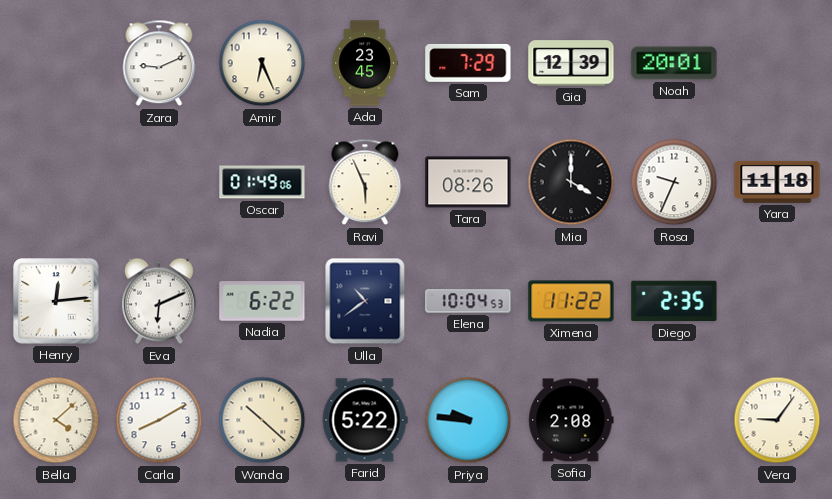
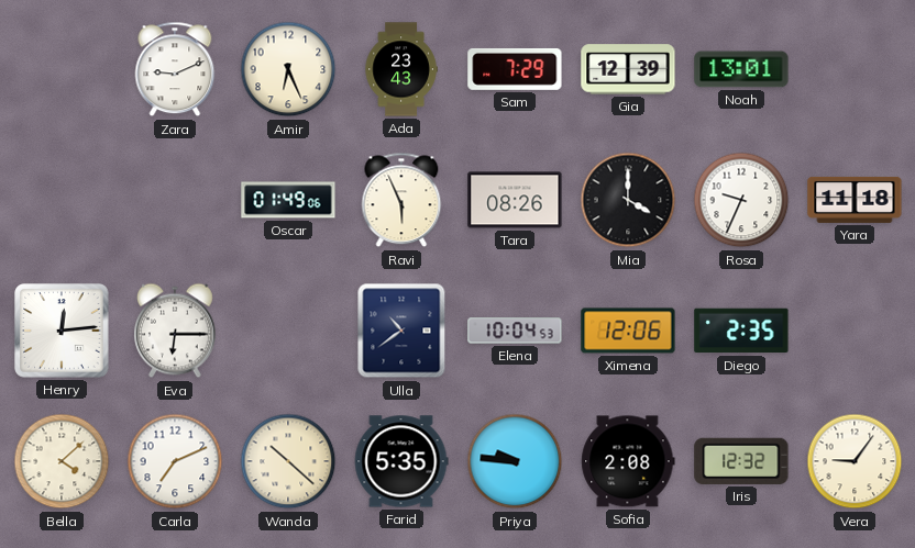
Ada: 23:45 -> 23:43
Noah: 20:01 -> 13:01
Eva: 6:11 -> 6:15
Nadia: 6:22 -> none
Ximena: 11:22 -> 12:06
Carla: 8:10 -> 7:11
Farid: 5:22 -> 5:35
Iris: none -> 12:32
